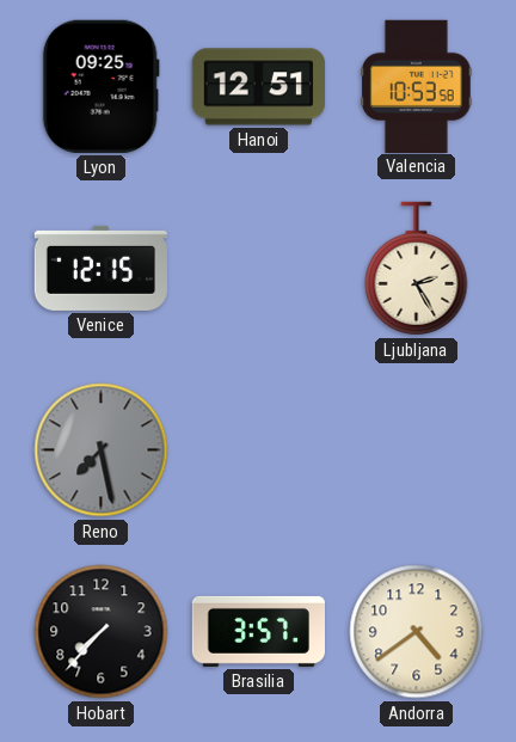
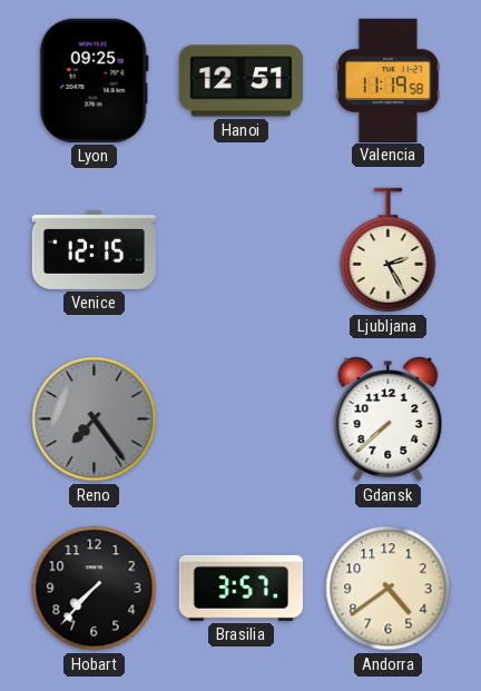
Valencia: 10:53 -> 11:19
Reno: 7:28 -> 7:24
Gdansk: none -> 7:38
